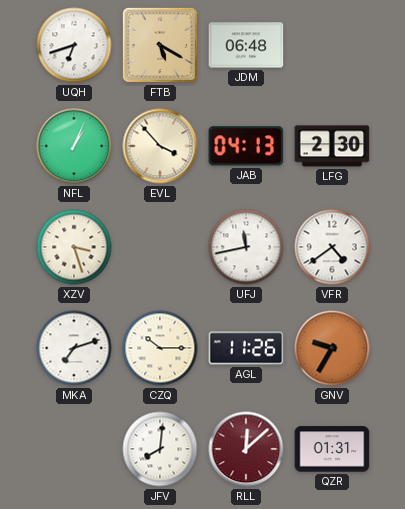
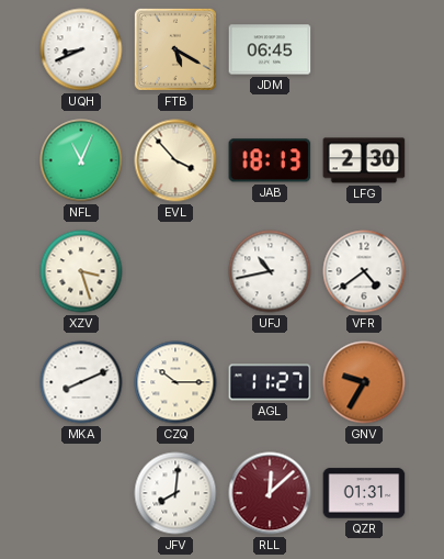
UQH: 6:42 -> 8:41
JDM: 06:48 -> 06:45
NFL: 1:04 -> 11:04
JAB: 04:13 -> 18:13
UFJ: 11:43 -> 10:43
MKA: 7:12 -> 8:11
AGL: 11:26 -> 11:27
